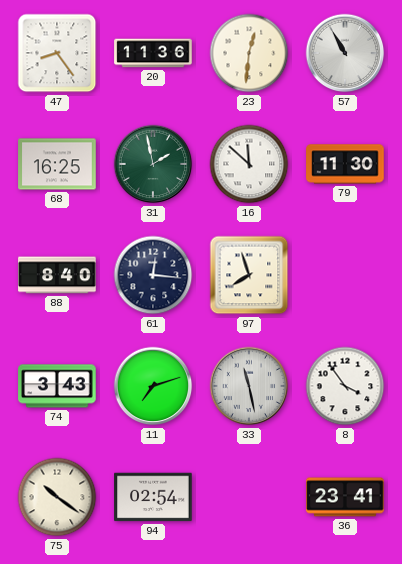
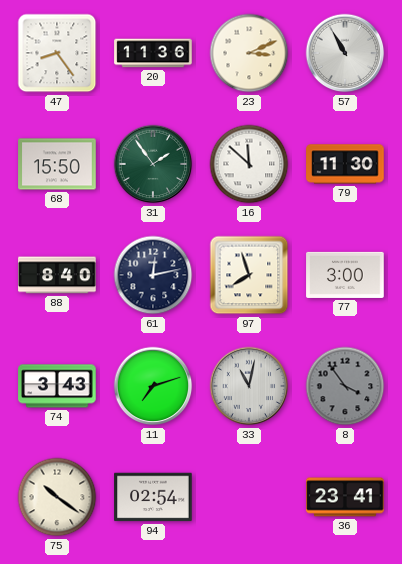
23: 12:31 -> 3:11
68: 16:25 -> 15:50
31: 1:58 -> 1:54
61: 12:16 -> 12:13
77: none -> 3:00
33: 11:28 -> 11:02
8 dial: white -> grey
